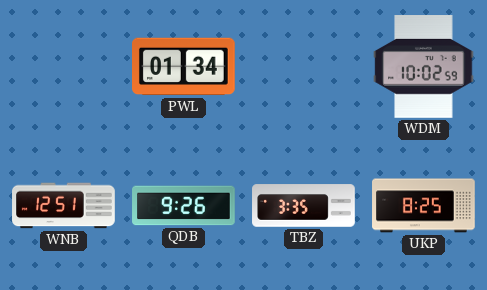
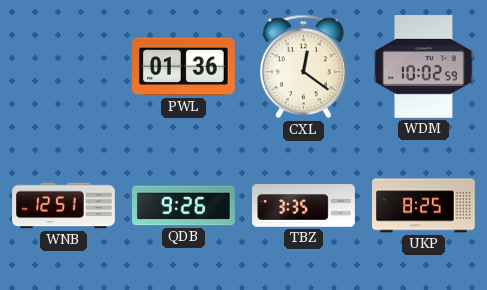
PWL: 01:34 -> 01:36
CXL: none -> 12:21
